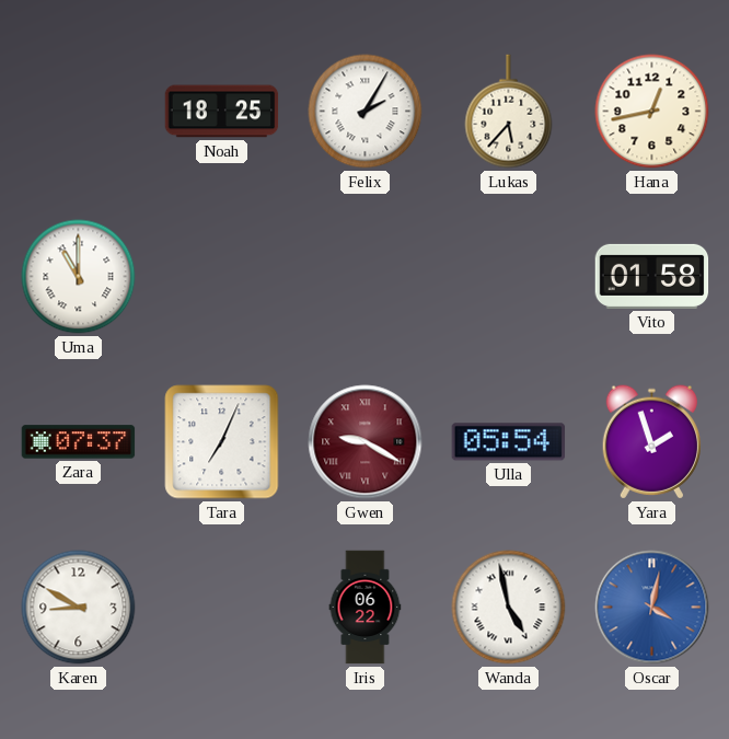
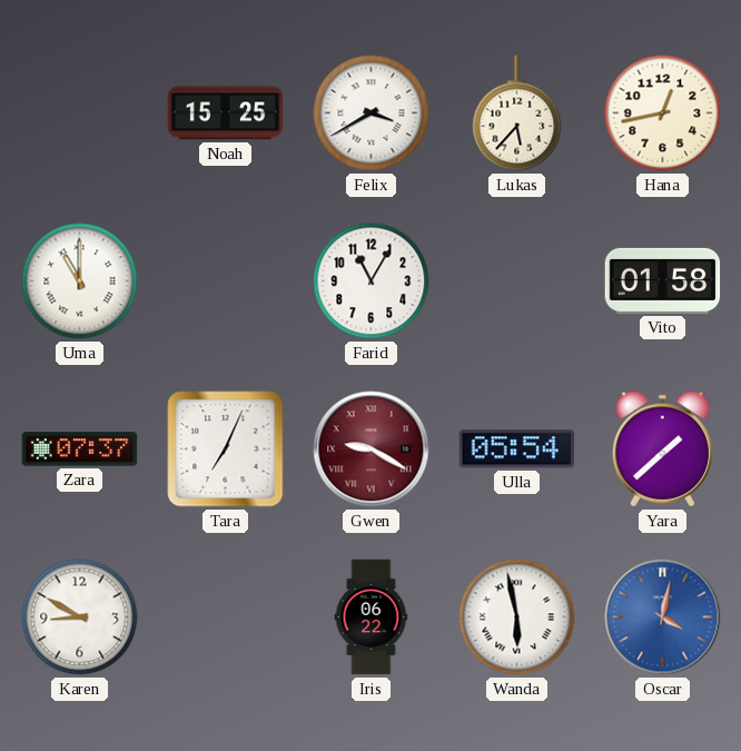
Noah: 18:25 -> 15:25
Felix: 2:05 -> 3:40
Farid: none -> 11:05
Yara: 1:57 -> 1:38
Wanda: 4:58 -> 5:58
